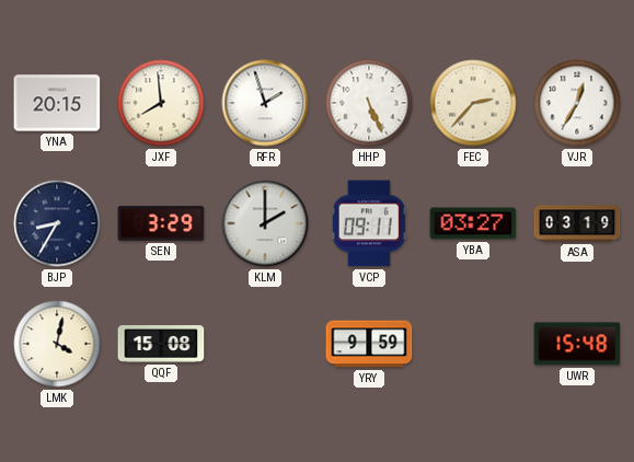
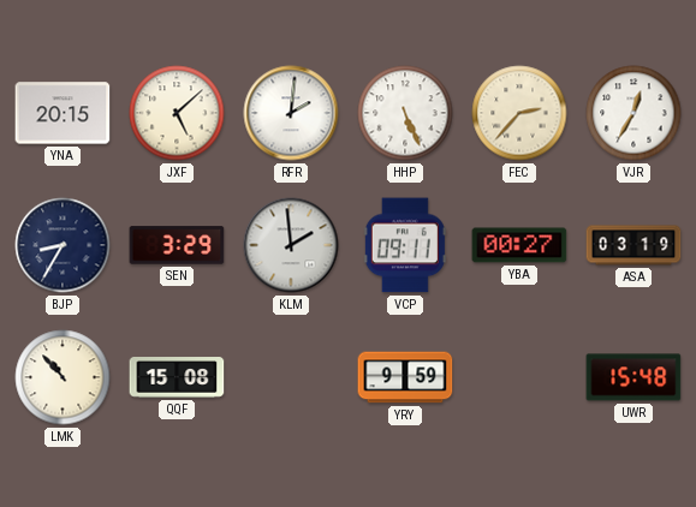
JXF: 7:59 -> 5:08
RFR: 1:57 -> 2:01
KLM: 2:00 -> 1:59
YBA: 03:27 -> 00:27
LMK: 4:02 -> 10:53
